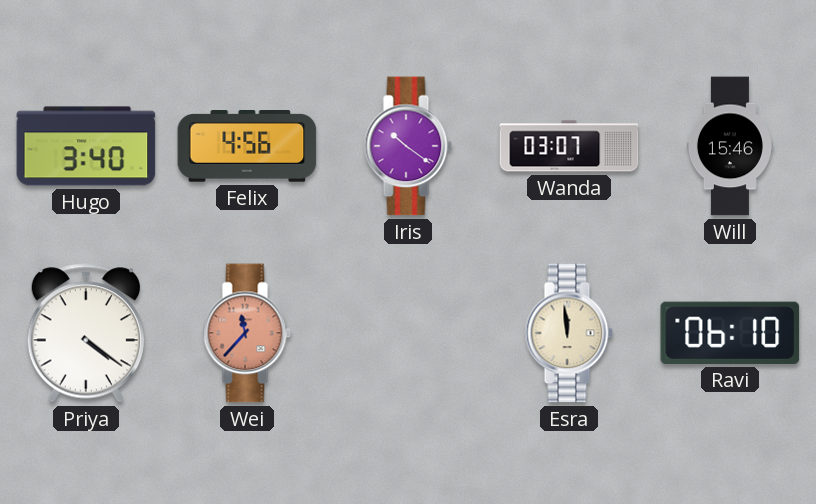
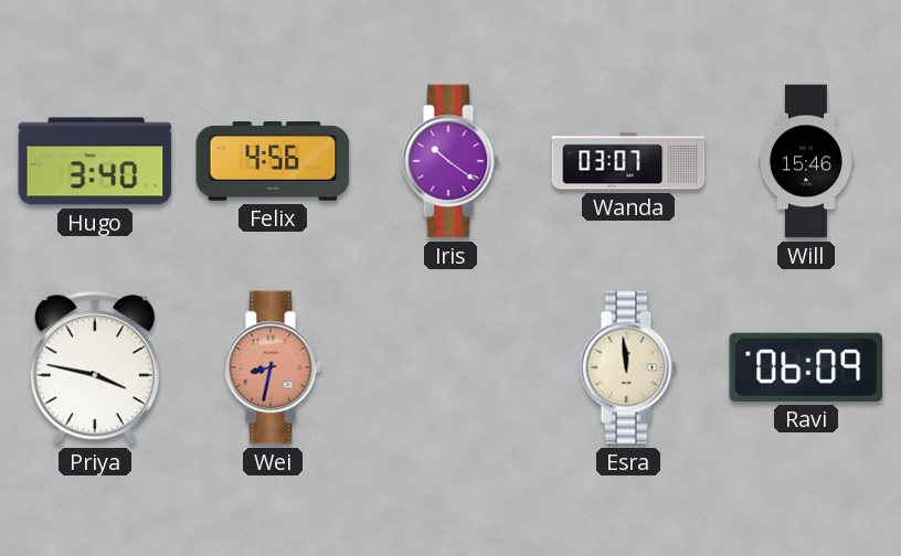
Priya: 4:21 -> 3:47
Wei: 11:37 -> 8:32
Ravi: 06:10 -> 06:09
